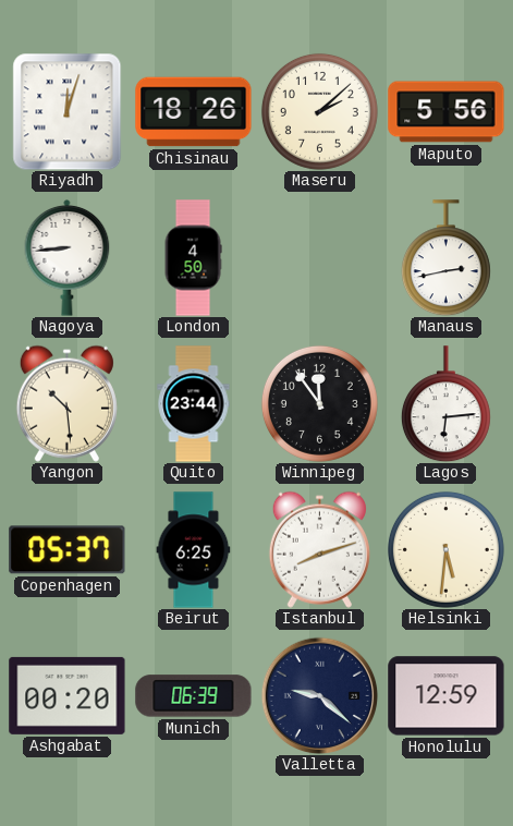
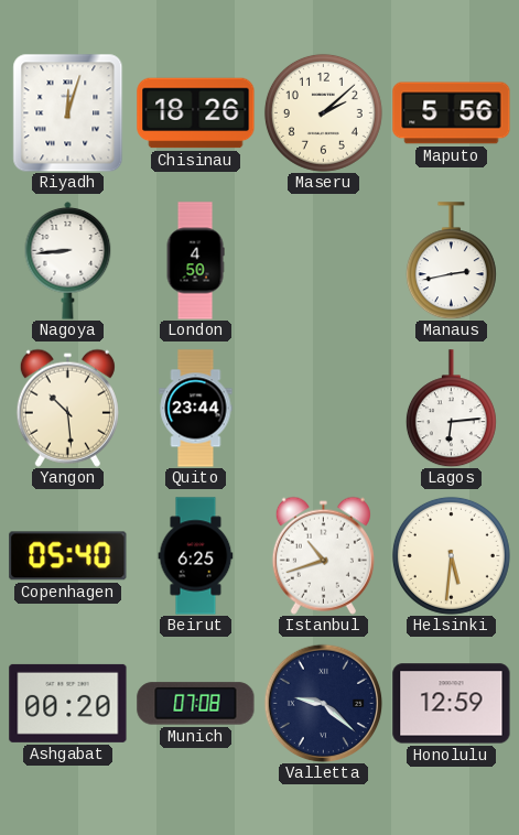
Winnipeg: 11:54 -> none
Copenhagen: 05:37 -> 05:40
Istanbul: 8:12 -> 10:42
Munich: 06:39 -> 07:08
